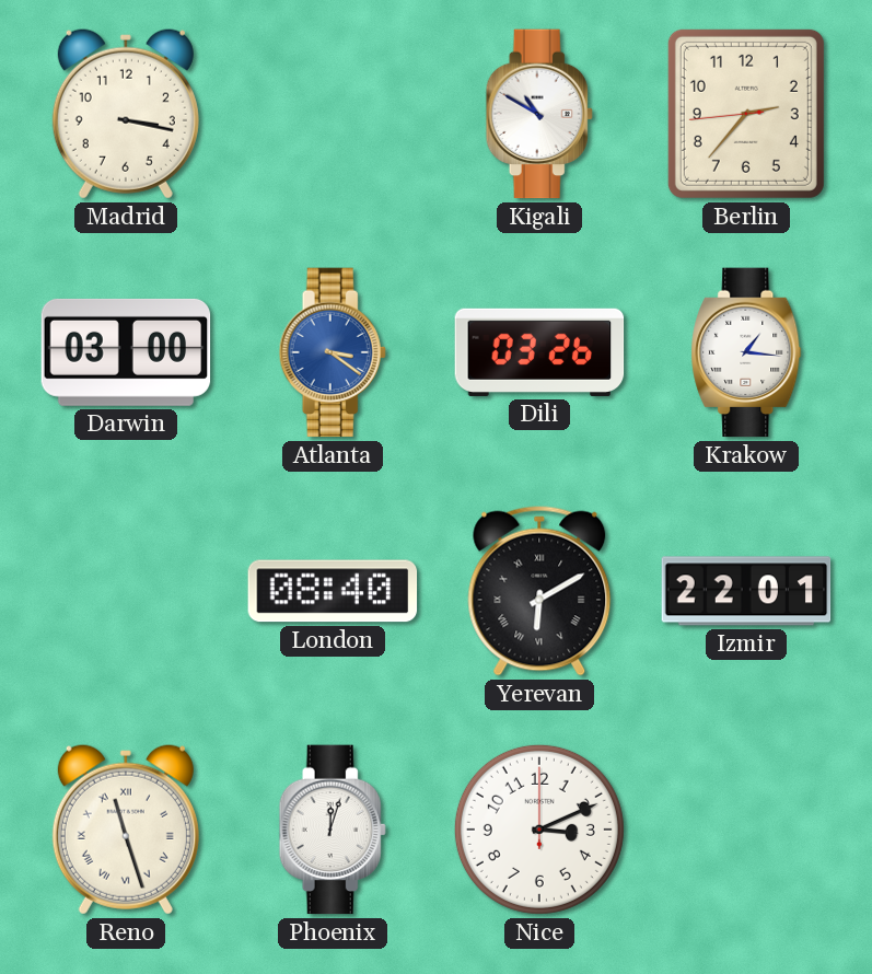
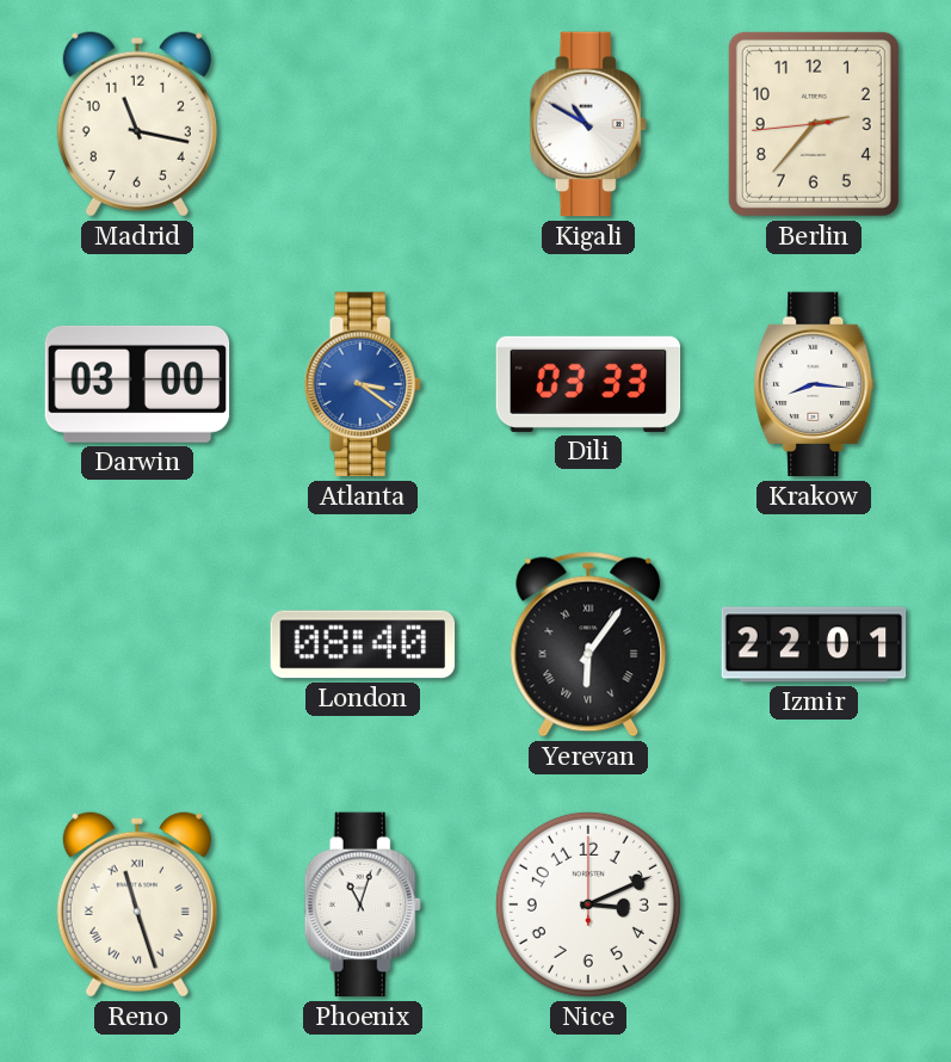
Madrid: 3:17 -> 11:17
Dili: 03:26 -> 03:33
Krakow: 1:16 -> 8:16
Yerevan: 6:10 -> 6:06
Phoenix: 12:03 -> 11:03
